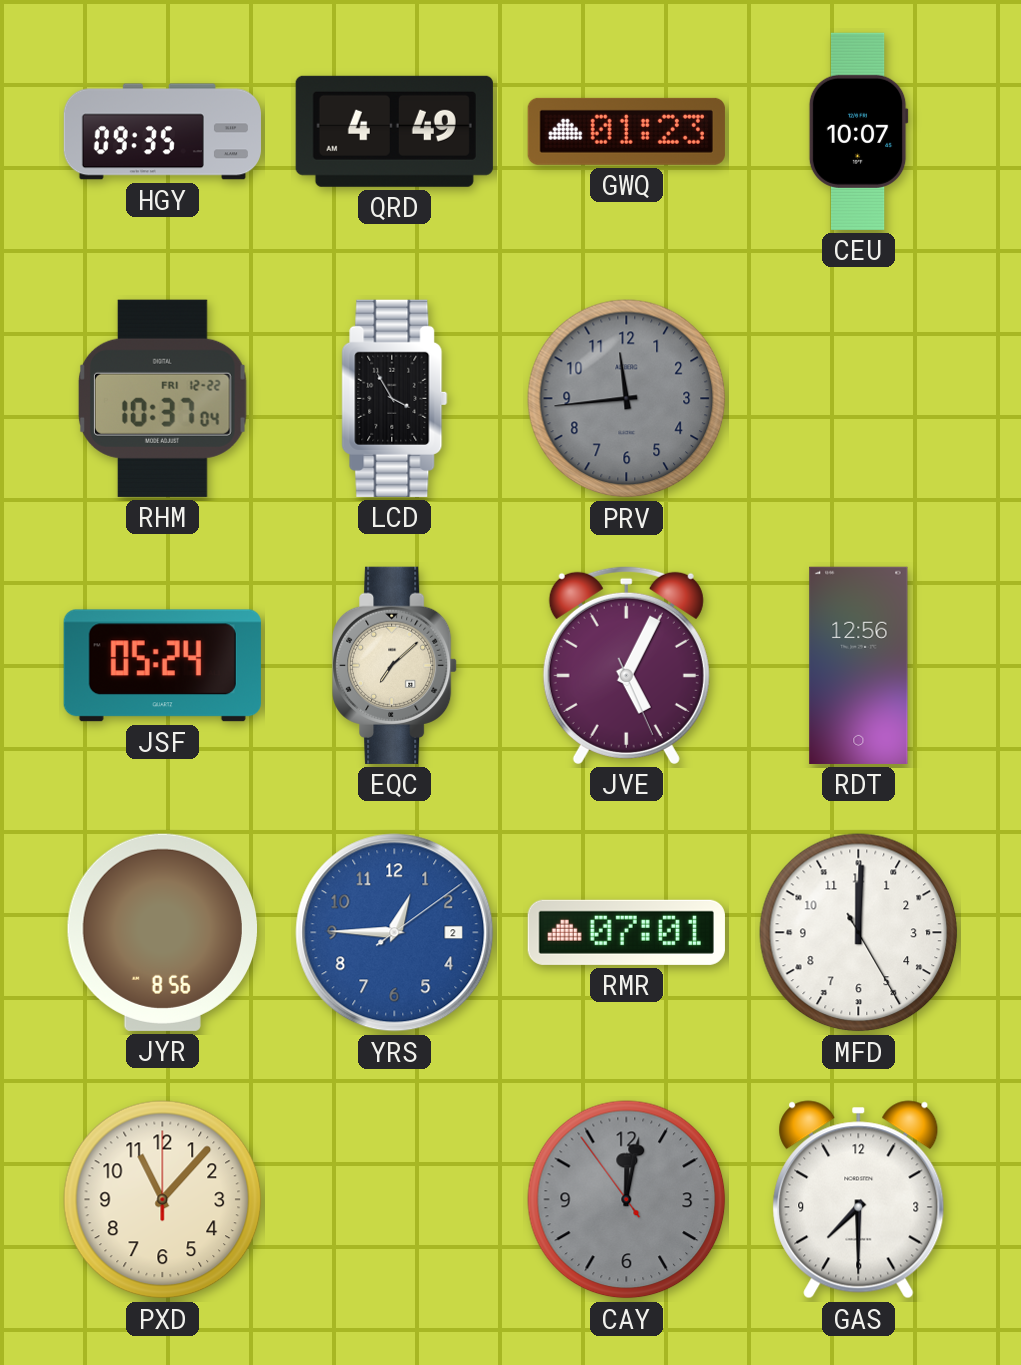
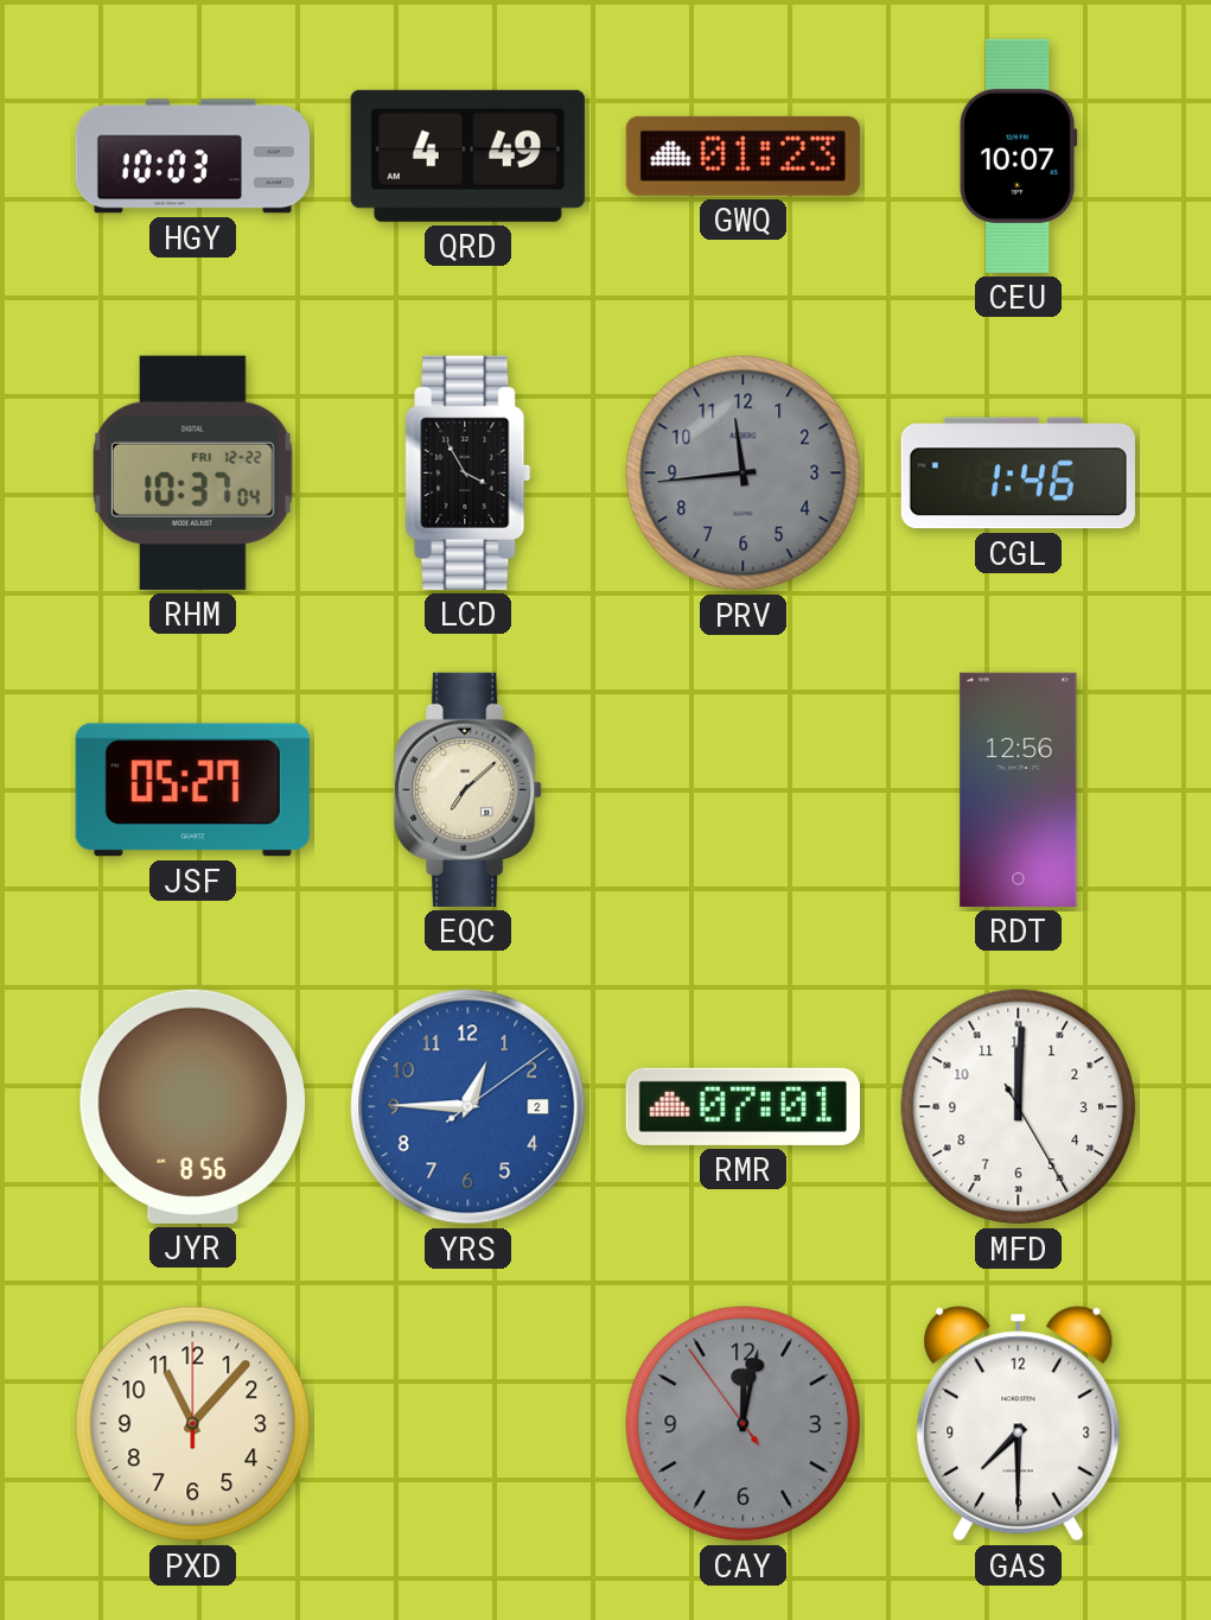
HGY: 09:35 -> 10:03
CGL: none -> 1:46
JSF: 05:24 -> 05:27
JVE: 5:04 -> none
